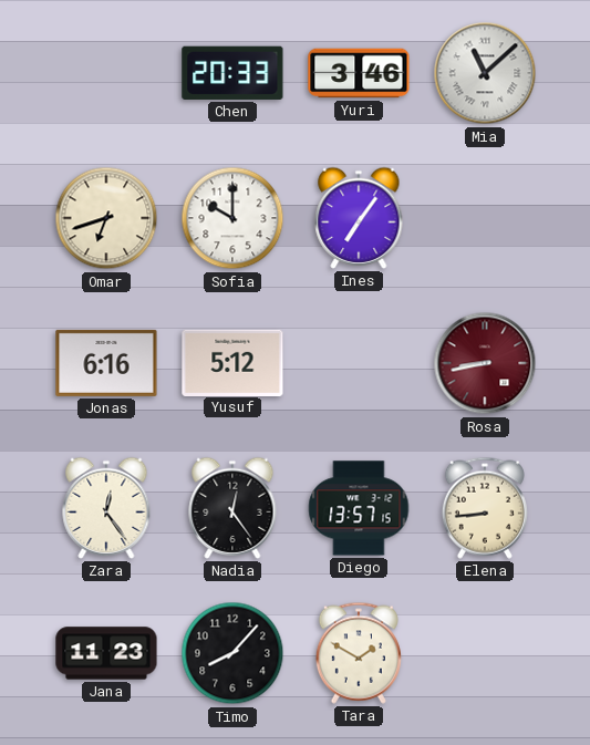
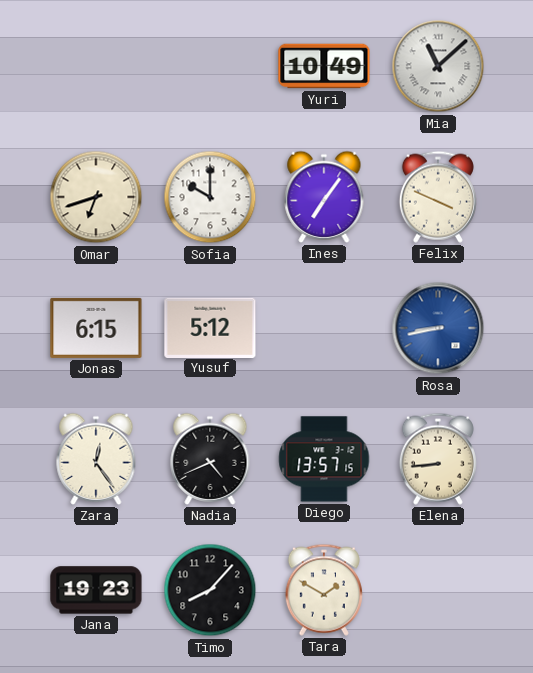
Chen: 20:33 -> none
Yuri: 3:46 -> 10:49
Felix: none -> 3:49
Jonas: 6:16 -> 6:15
Rosa dial: burgundy -> blue
Nadia: 12:24 -> 4:41
Jana: 11:23 -> 19:23
